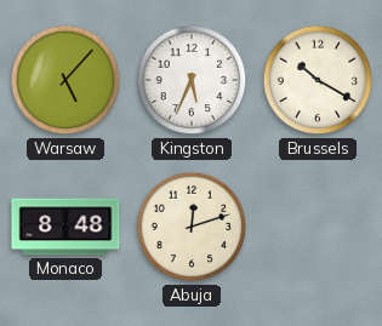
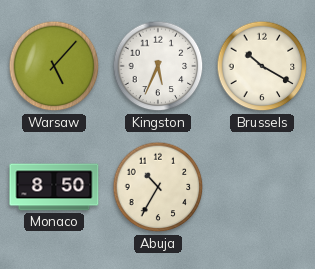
Monaco: 8:48 -> 8:50
Abuja: 12:12 -> 10:35
